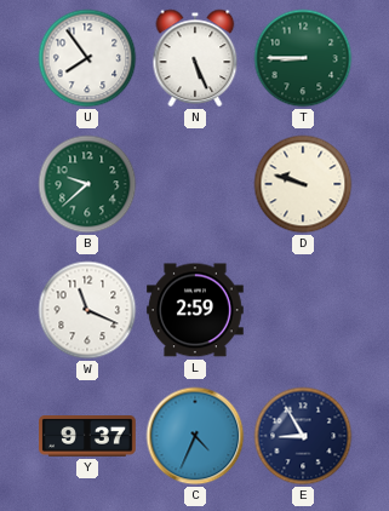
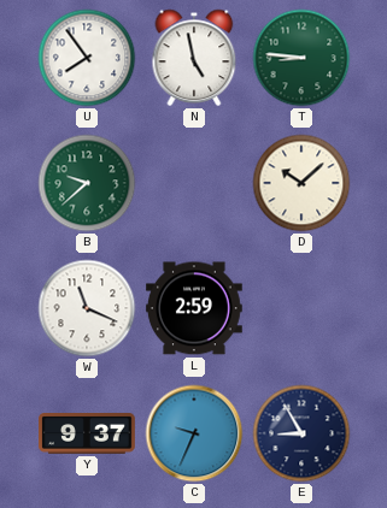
N: 5:26 -> 4:58
T: 8:45 -> 8:46
D: 9:48 -> 10:08
C: 4:34 -> 9:34
